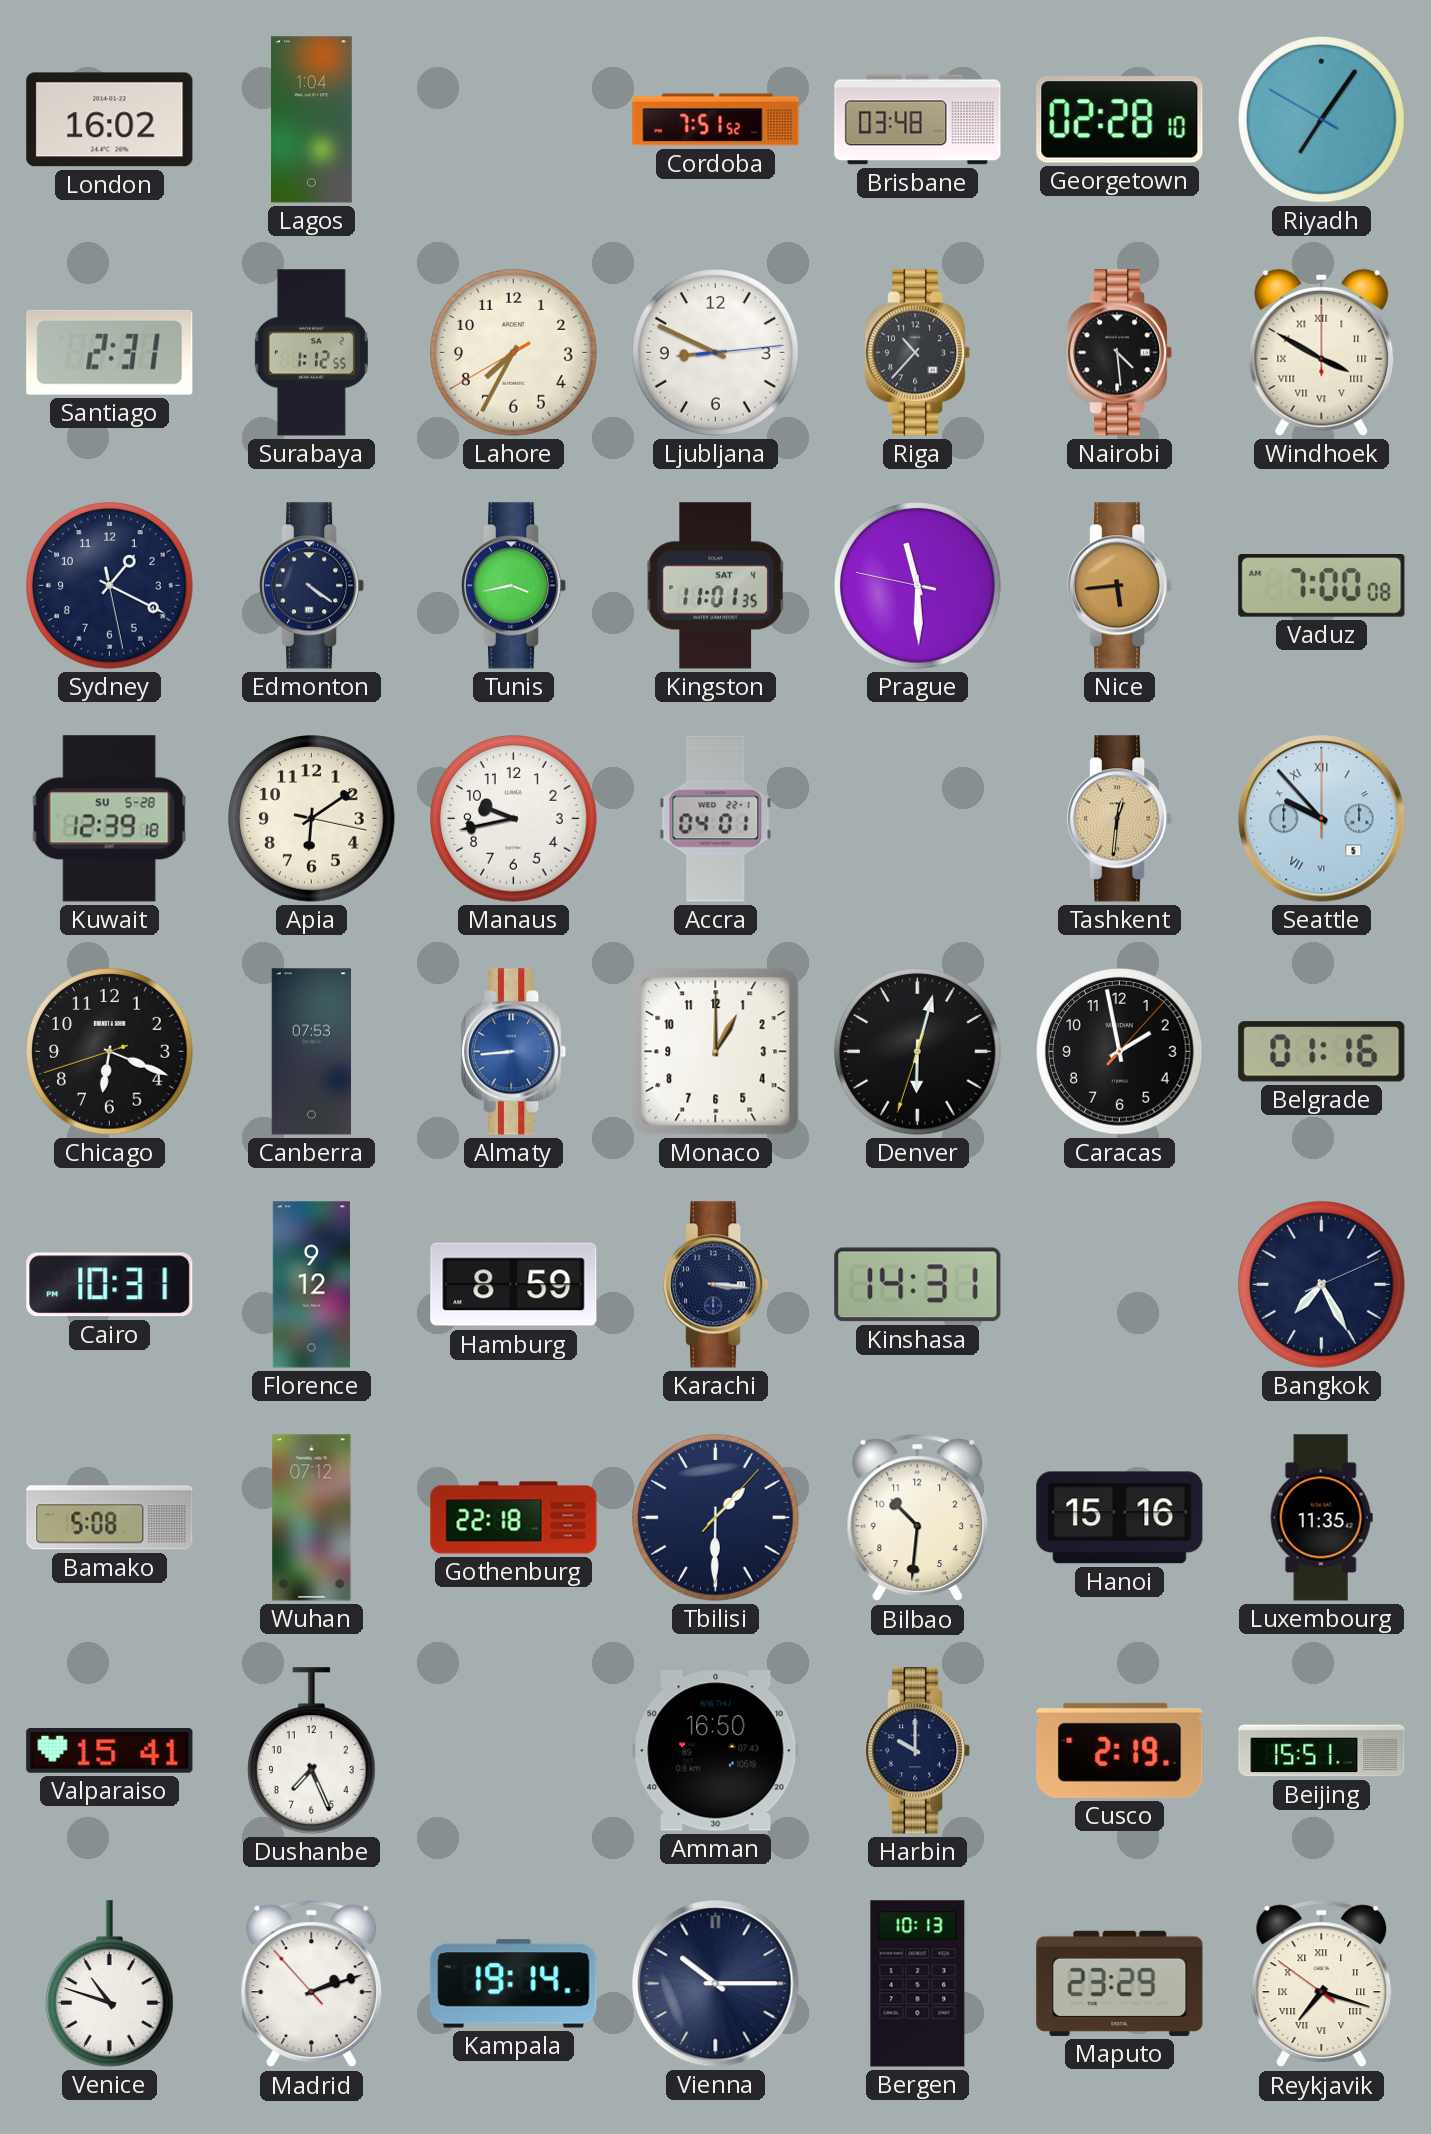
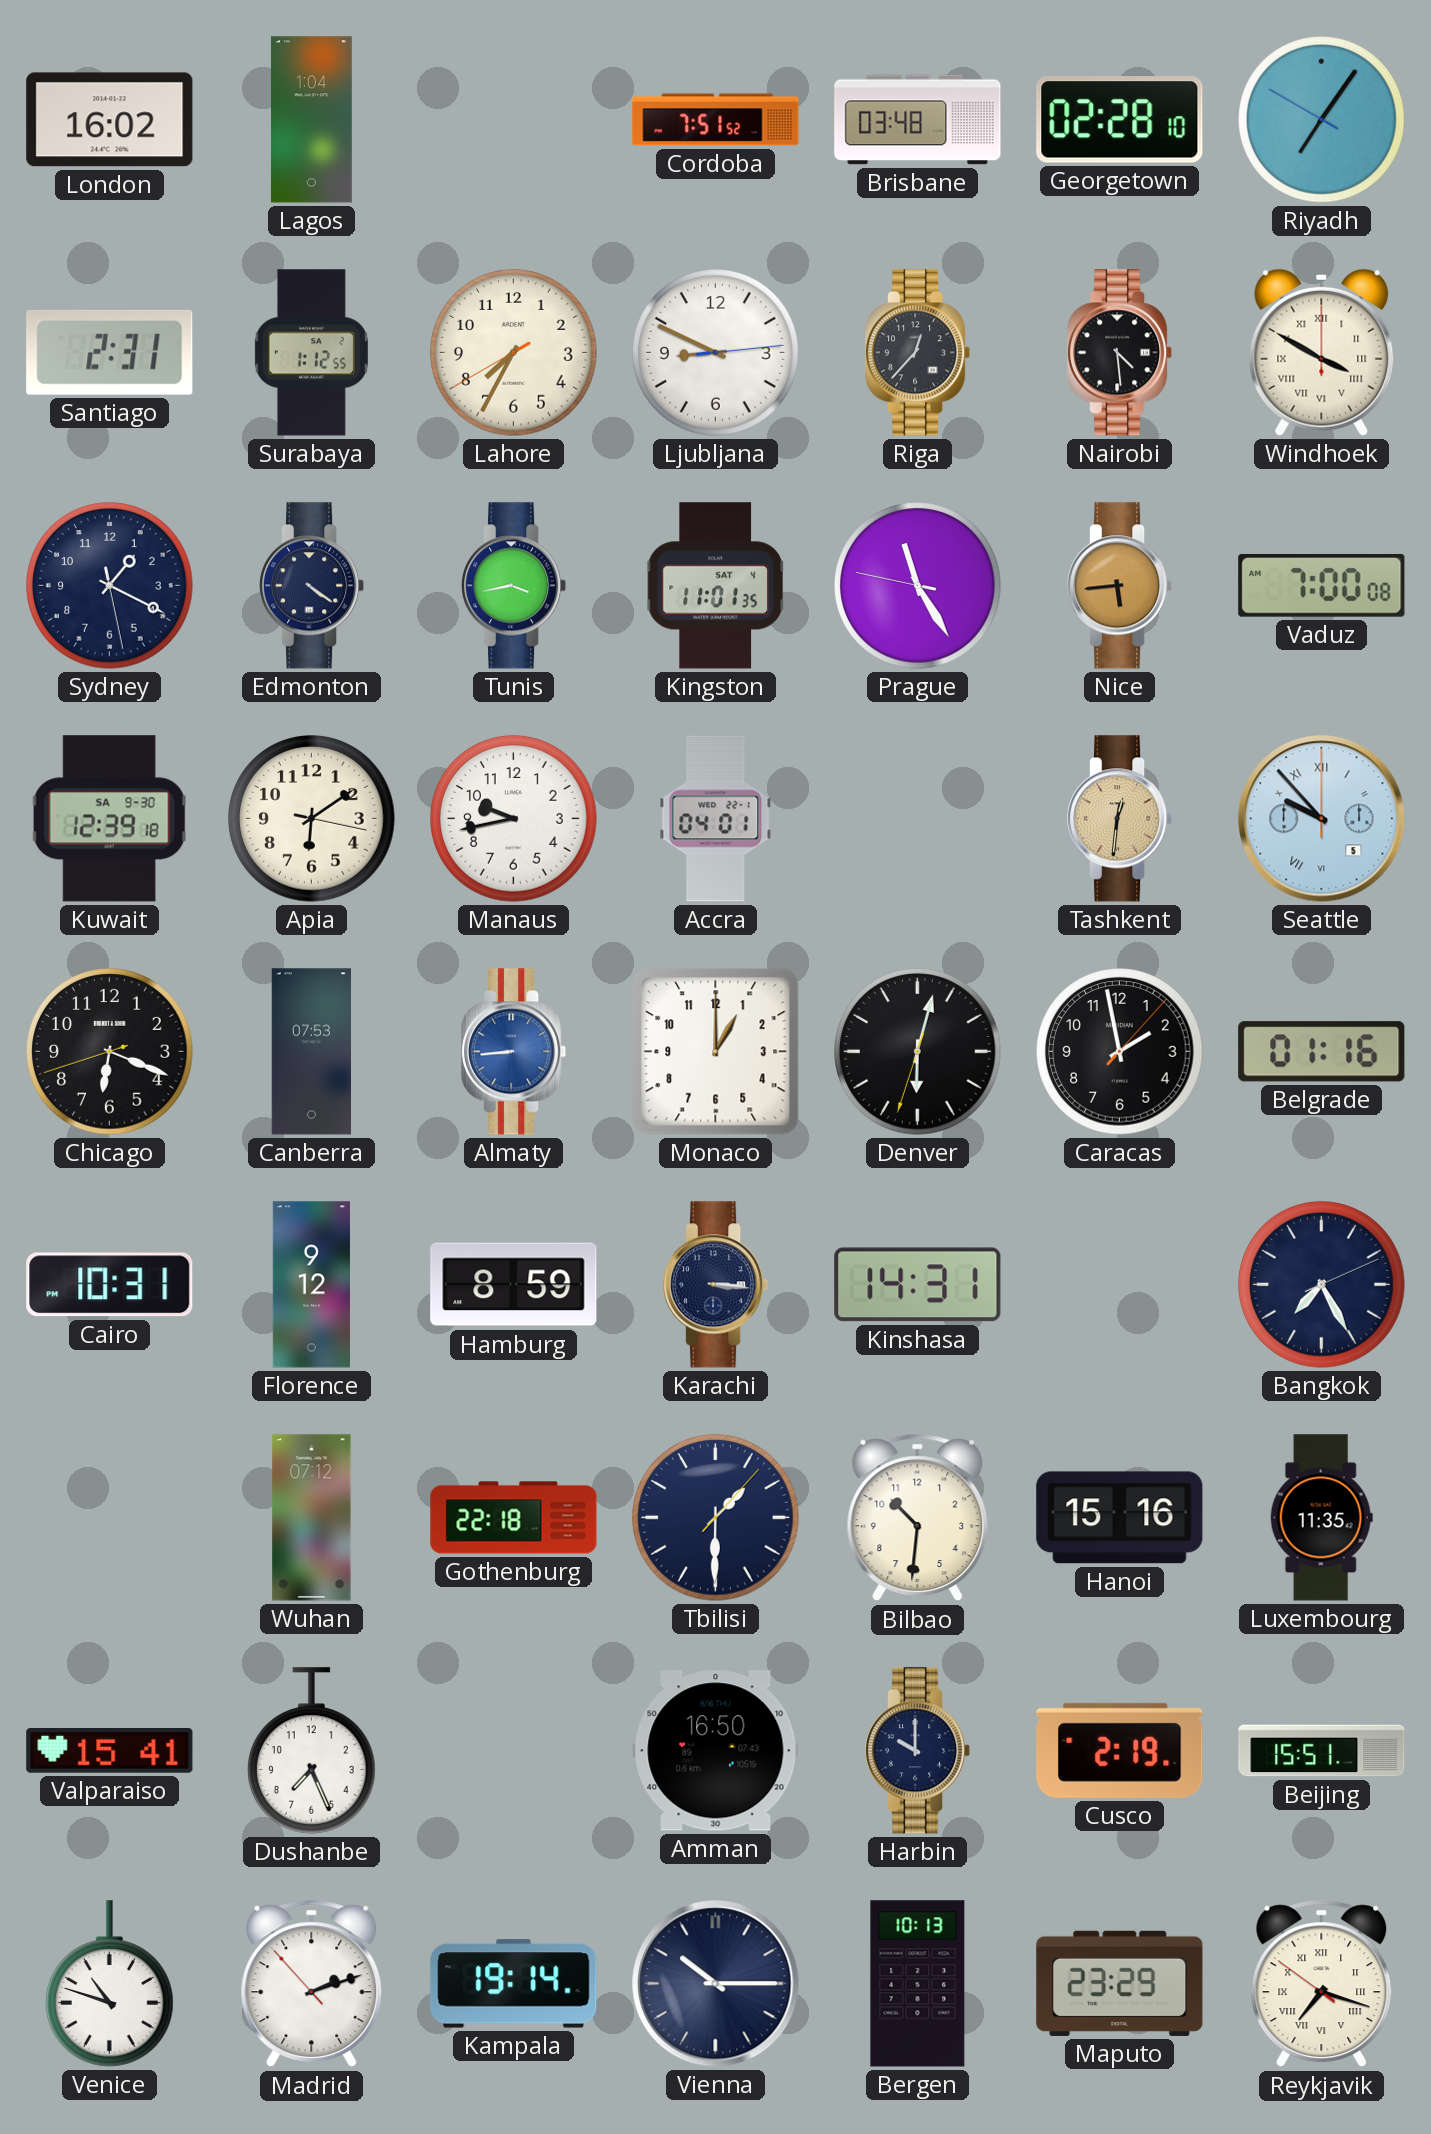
Riga: 10:37 -> 12:37
Prague: 11:29 -> 11:24
Kuwait date: SU 5-28 -> SA 9-30
Bamako: 5:08 -> none
